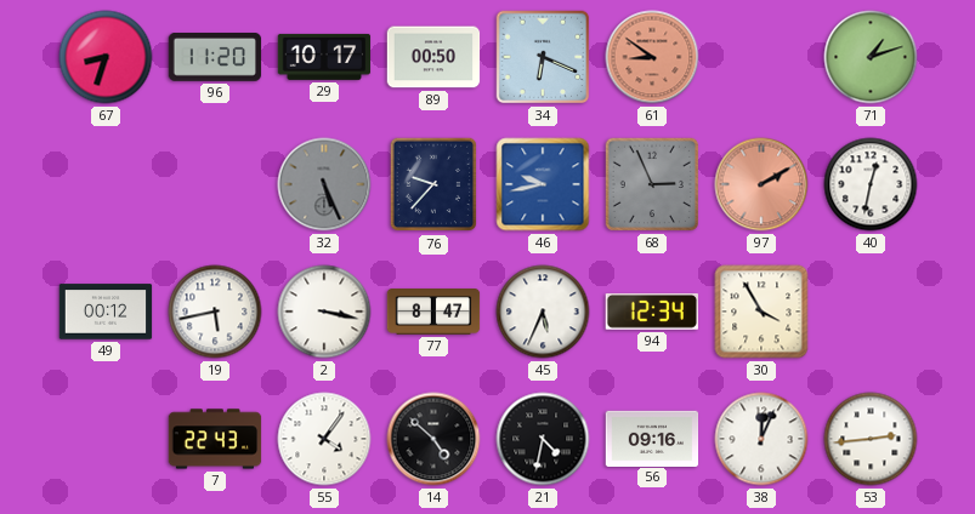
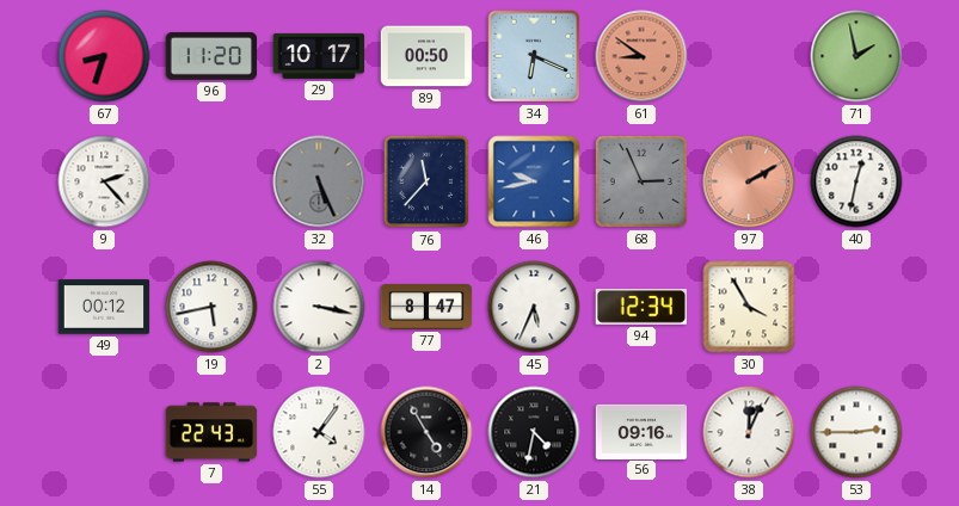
71: 1:12 -> 1:58
9: none -> 2:23
76: 9:37 -> 11:37
14: 4:52 -> 4:55
53: 2:44 -> 2:45
